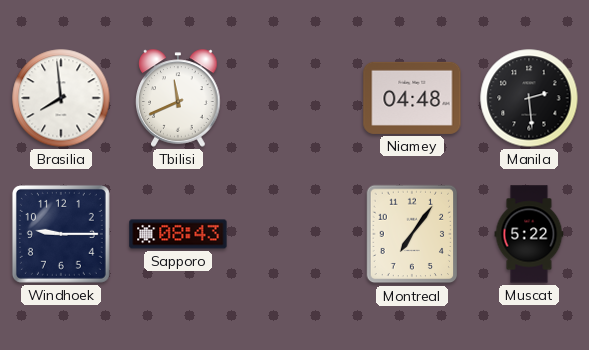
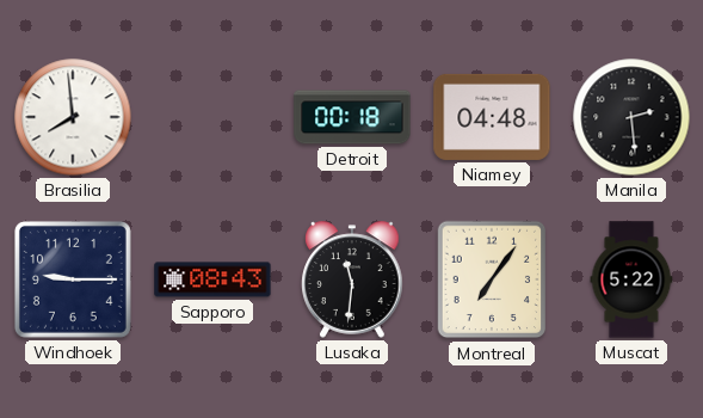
Tbilisi: 11:41 -> none
Detroit: none -> 00:18
Lusaka: none -> 11:31
